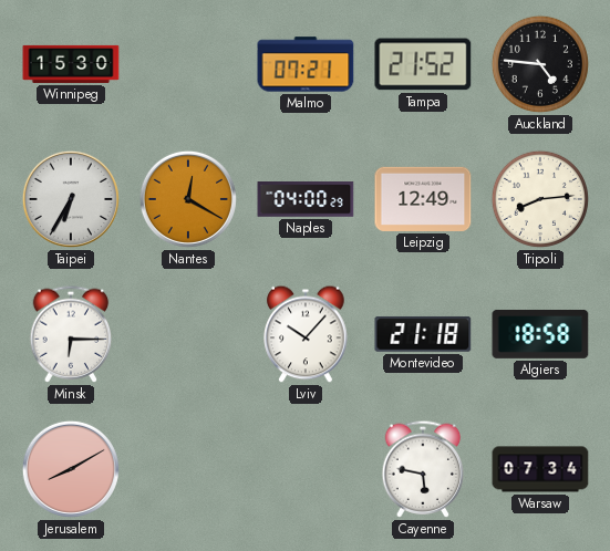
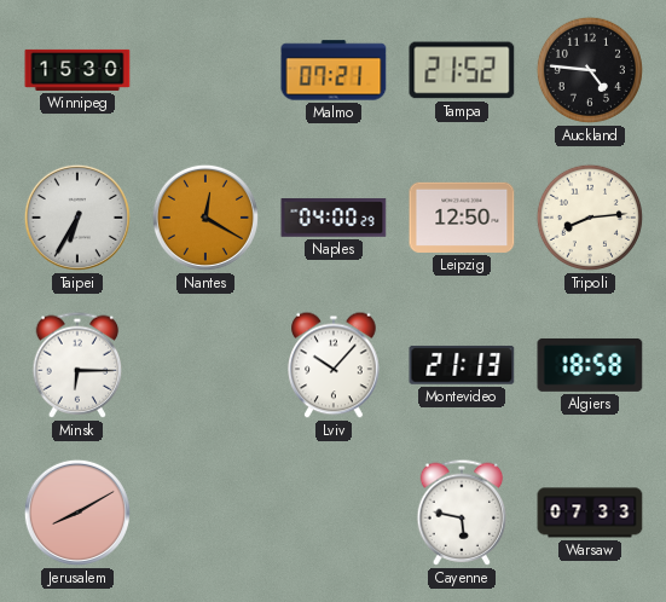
Leipzig: 12:49 -> 12:50
Montevideo: 21:18 -> 21:13
Warsaw: 07:34 -> 07:33
